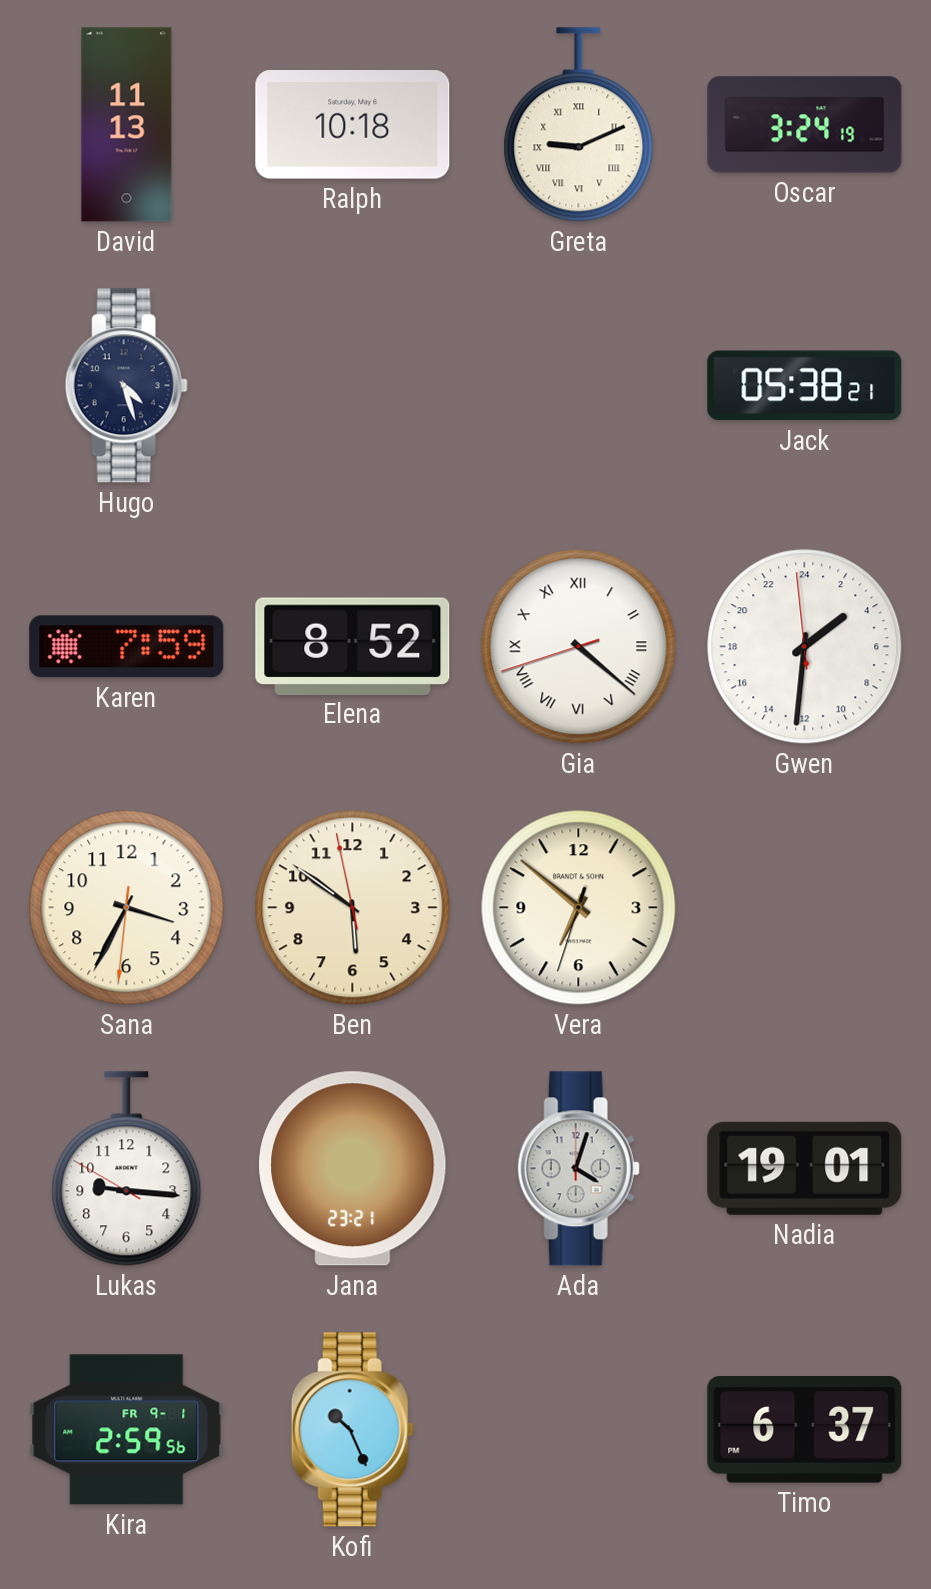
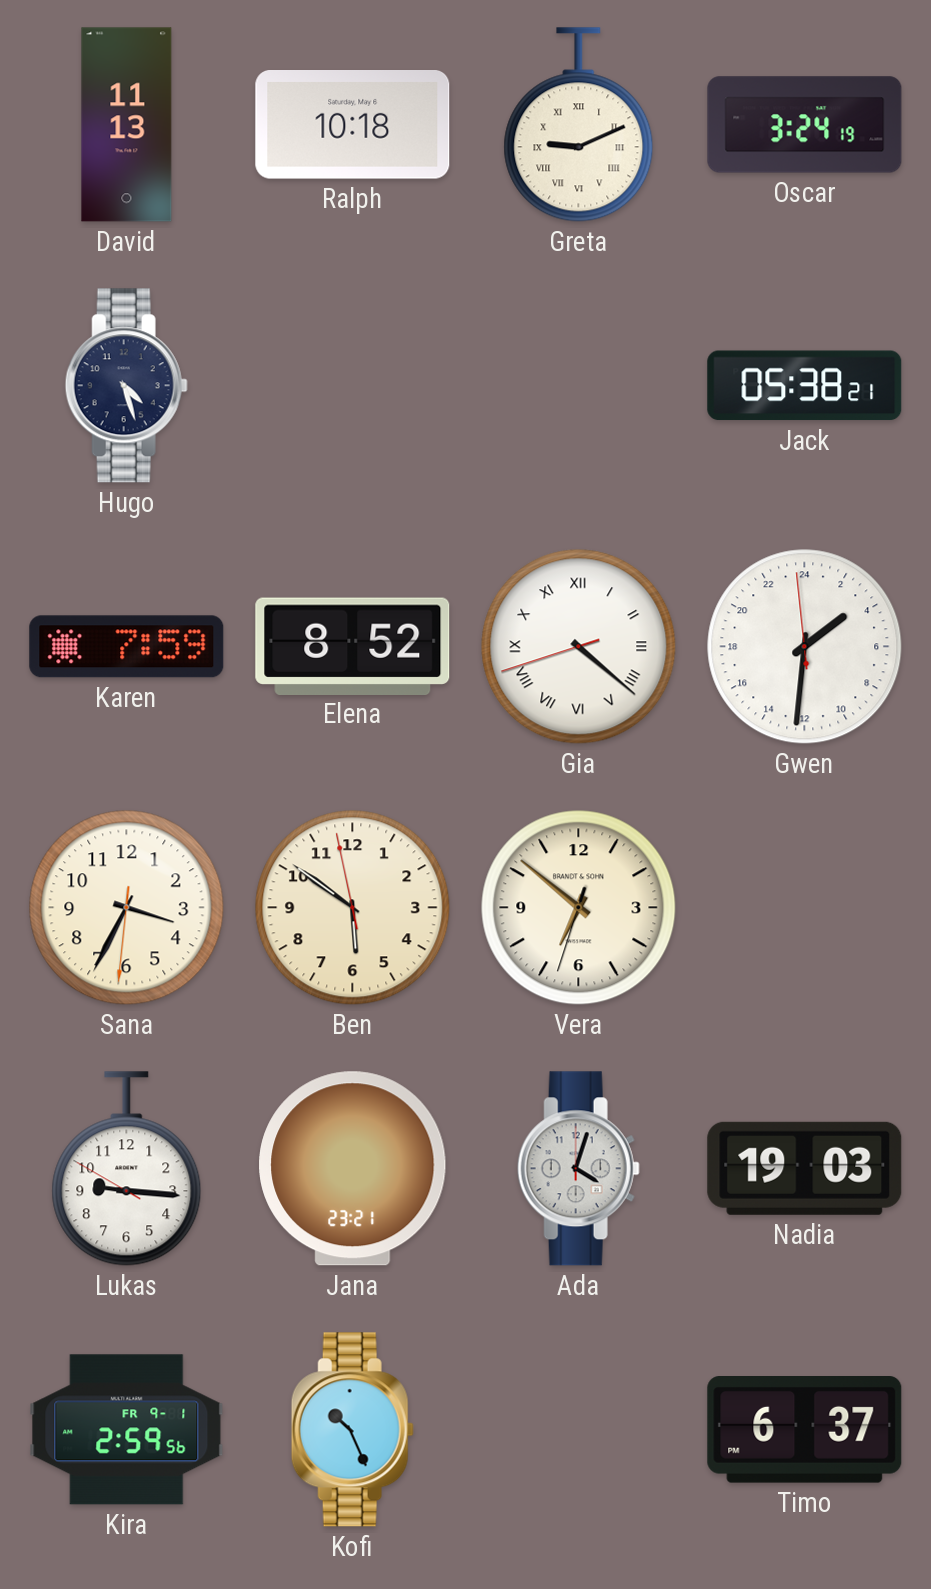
Nadia: 19:01 -> 19:03
